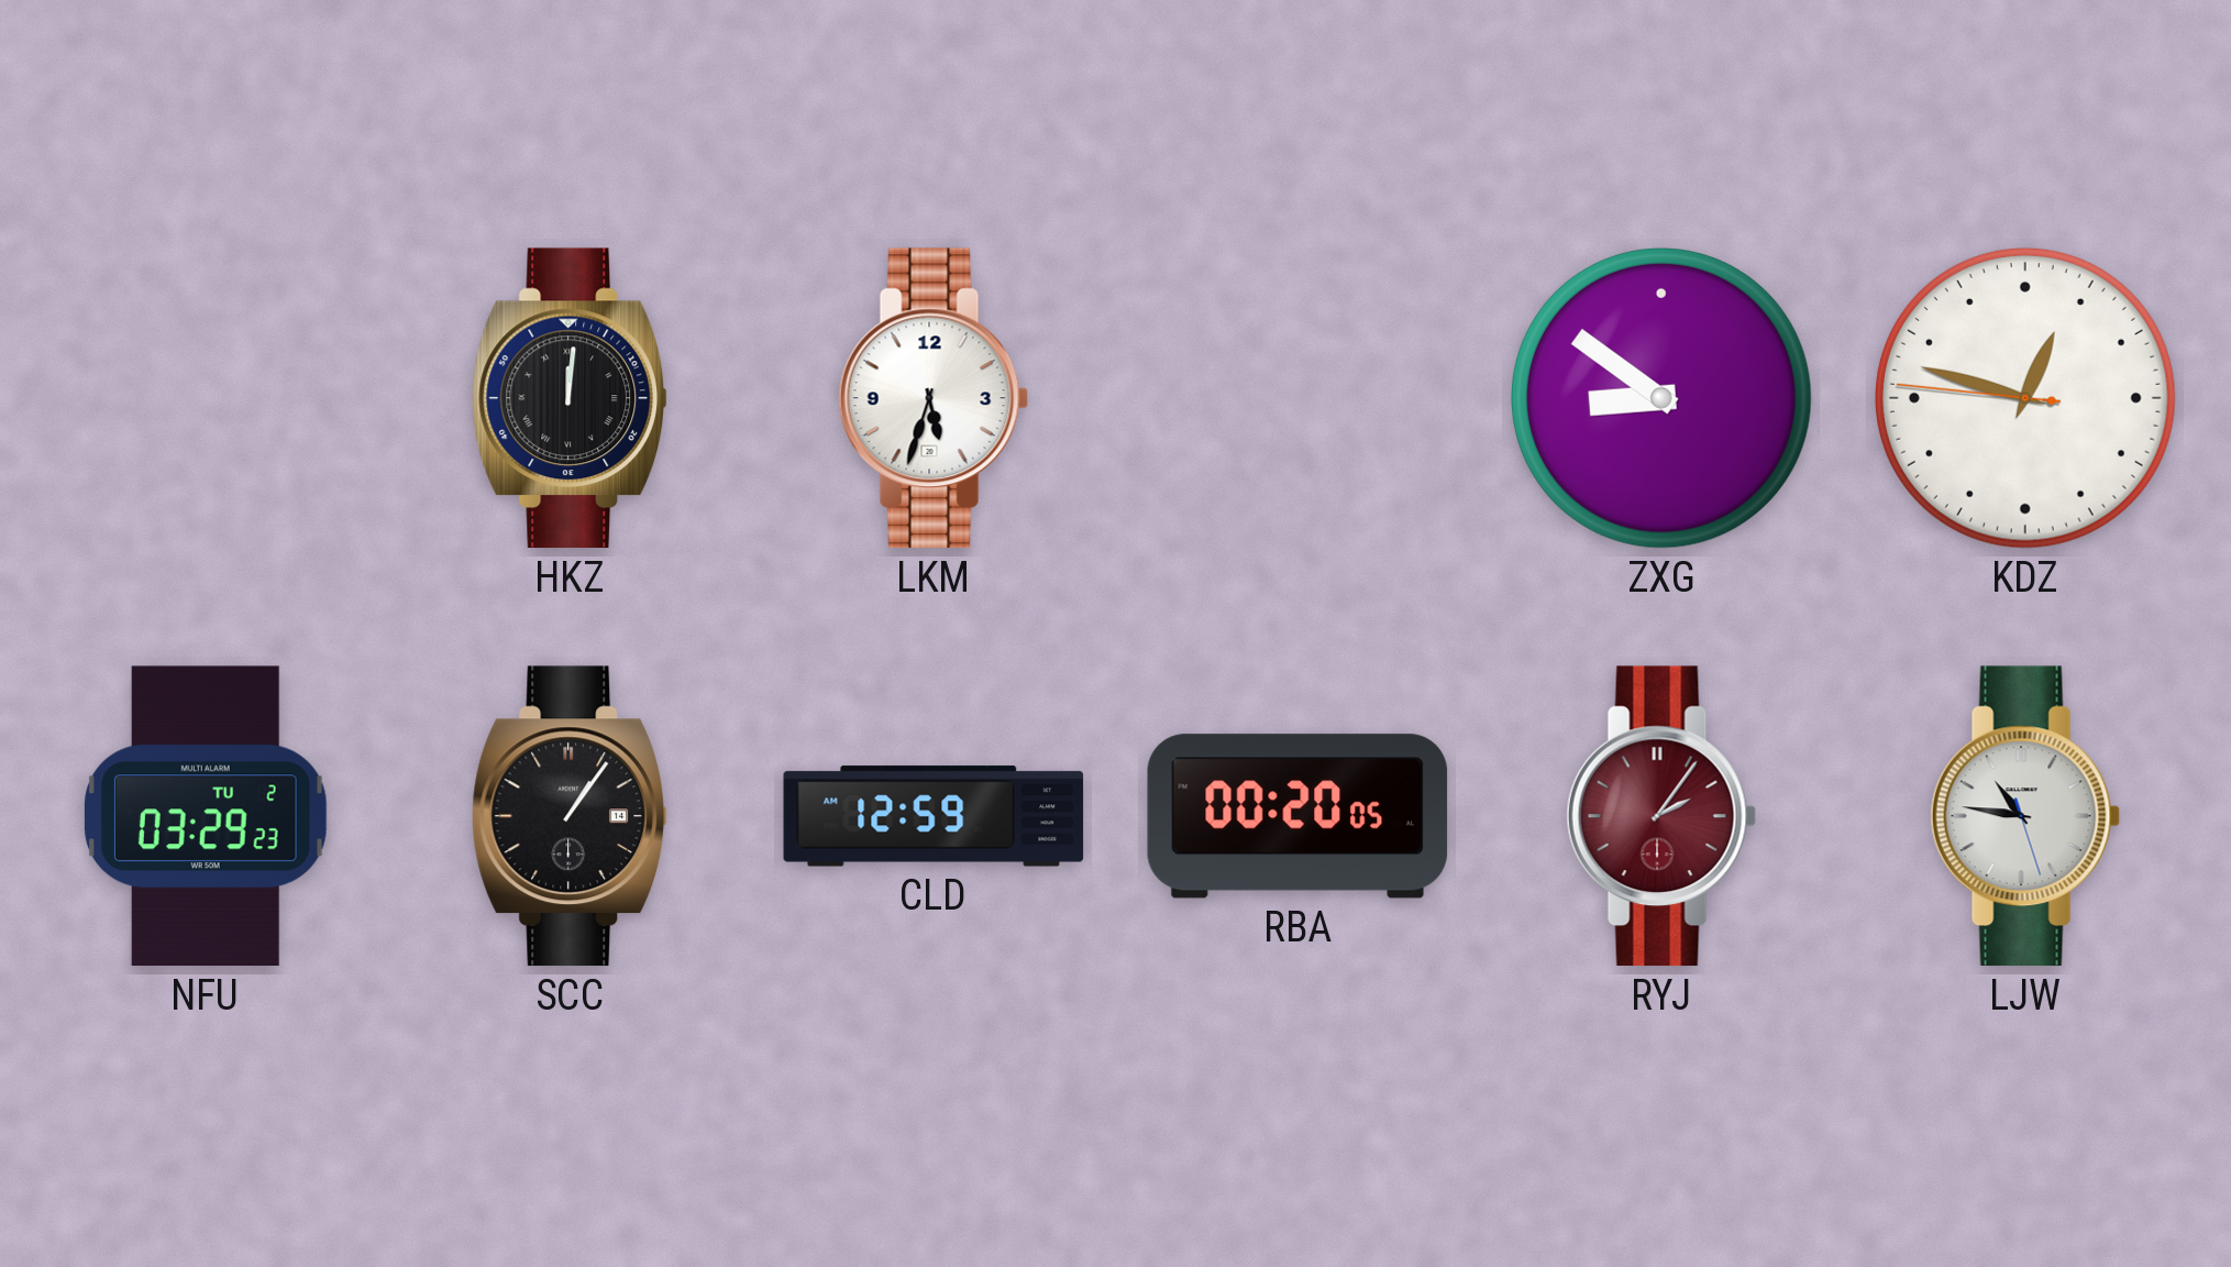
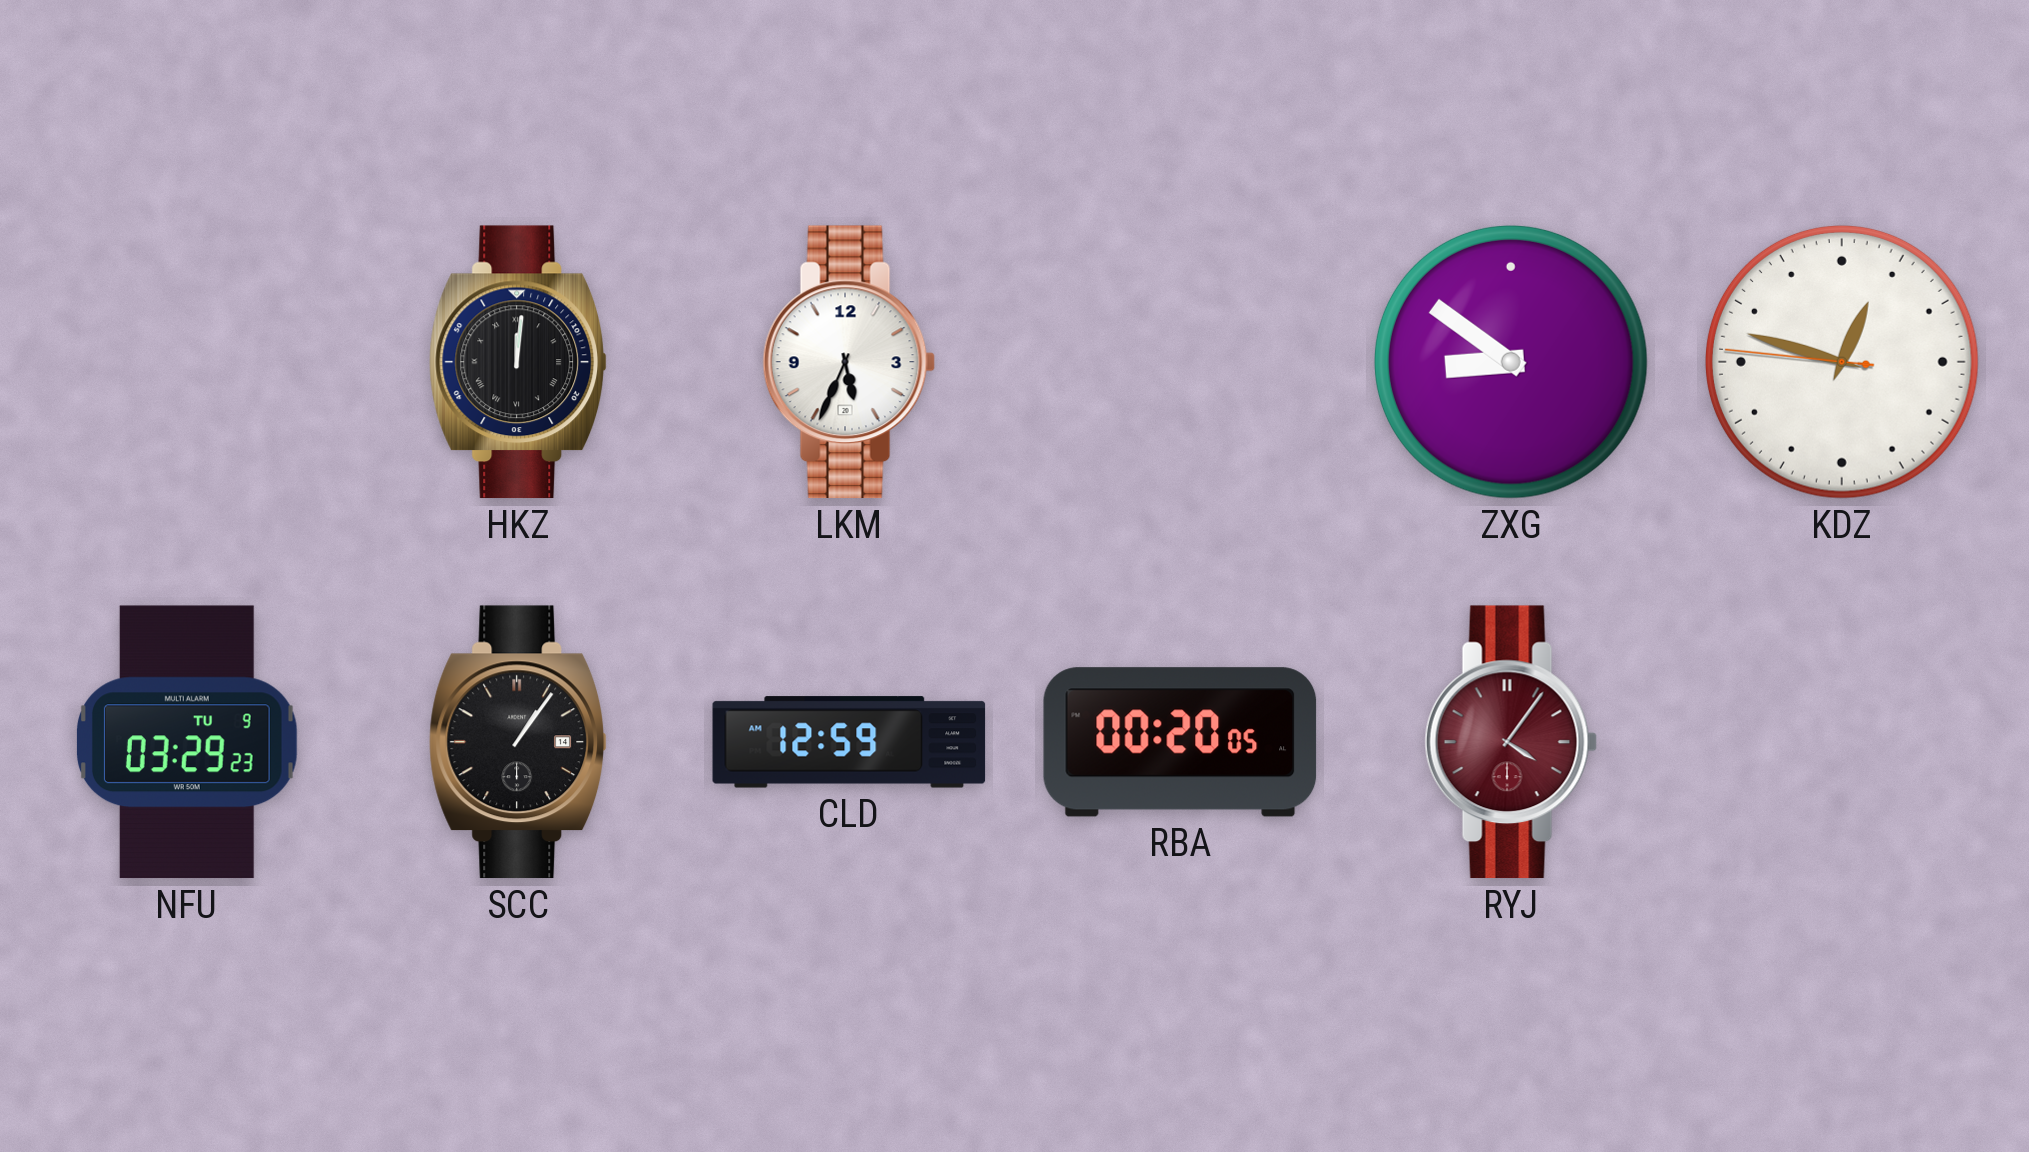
LKM: 5:33 -> 5:34
NFU date: TU 2 -> TU 9
RYJ: 2:06 -> 4:06
LJW: 10:46 -> none
